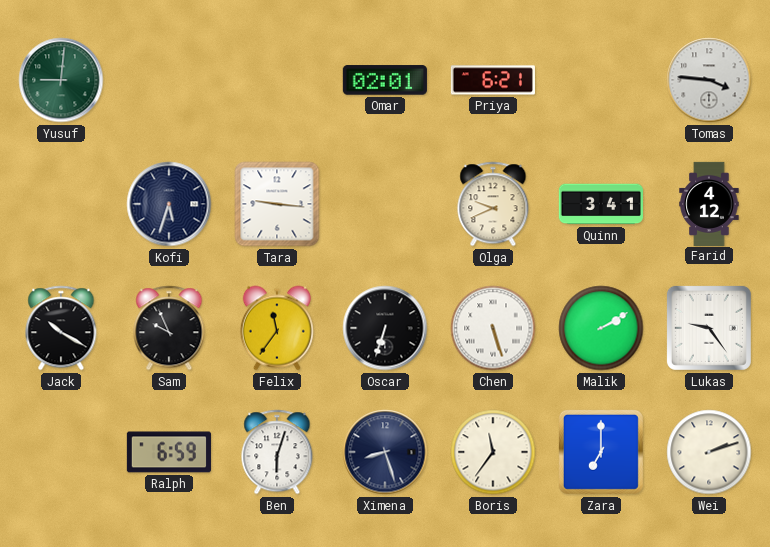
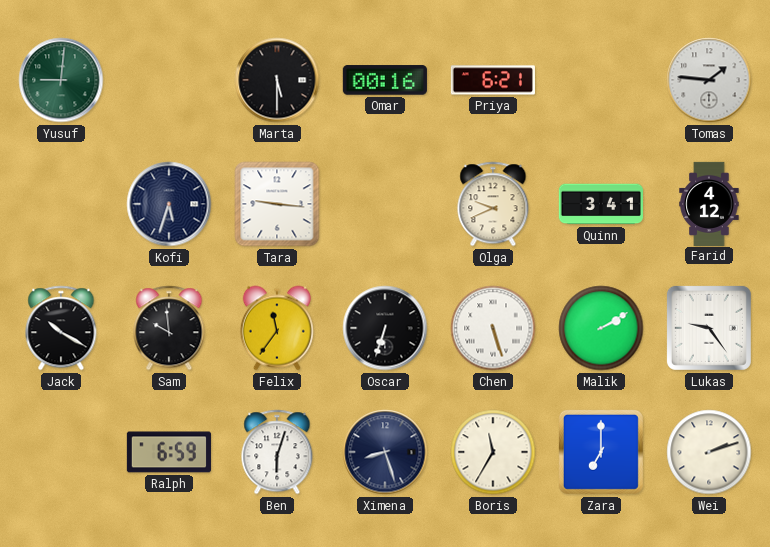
Marta: none -> 5:30
Omar: 02:01 -> 00:16
Tomas: 3:46 -> 1:46
Sam: 9:56 -> 9:59
Boris: 11:36 -> 11:35
